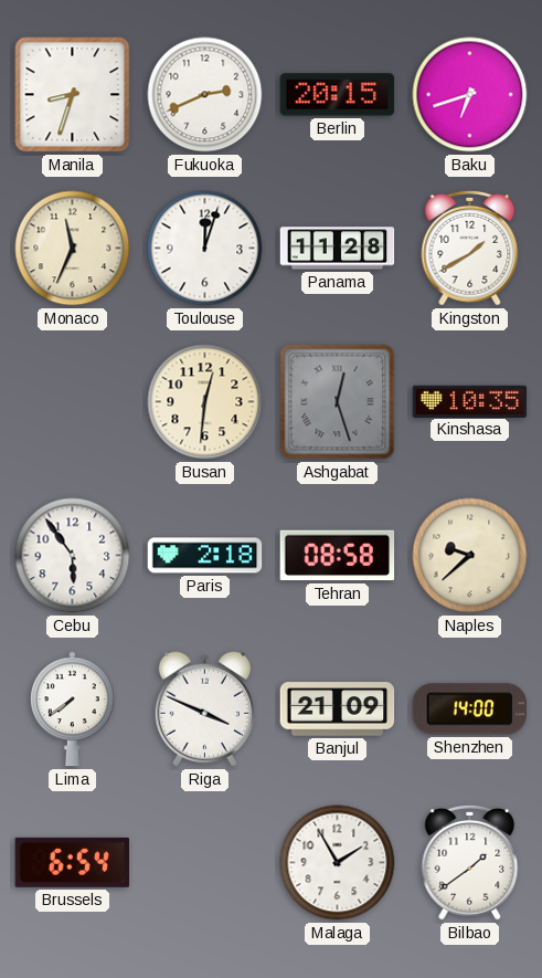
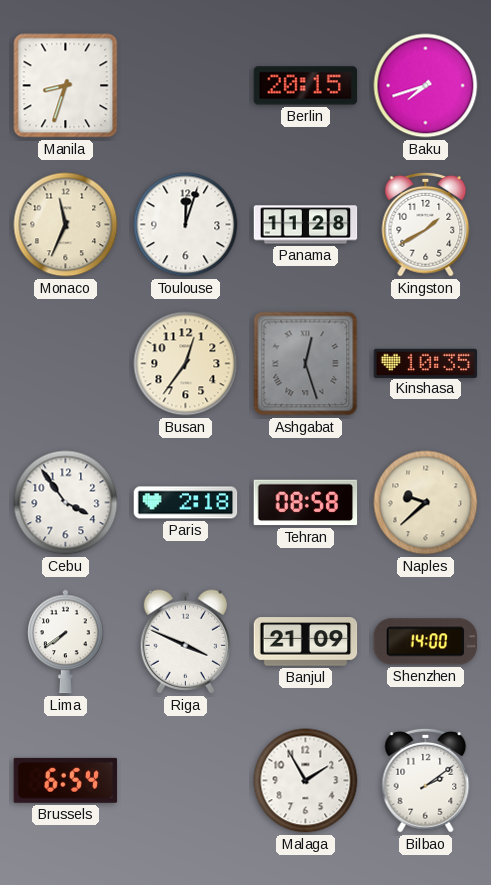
Fukuoka: 2:41 -> none
Baku: 6:42 -> 7:42
Busan: 12:31 -> 12:36
Cebu: 5:54 -> 3:54
Bilbao: 1:39 -> 2:09
